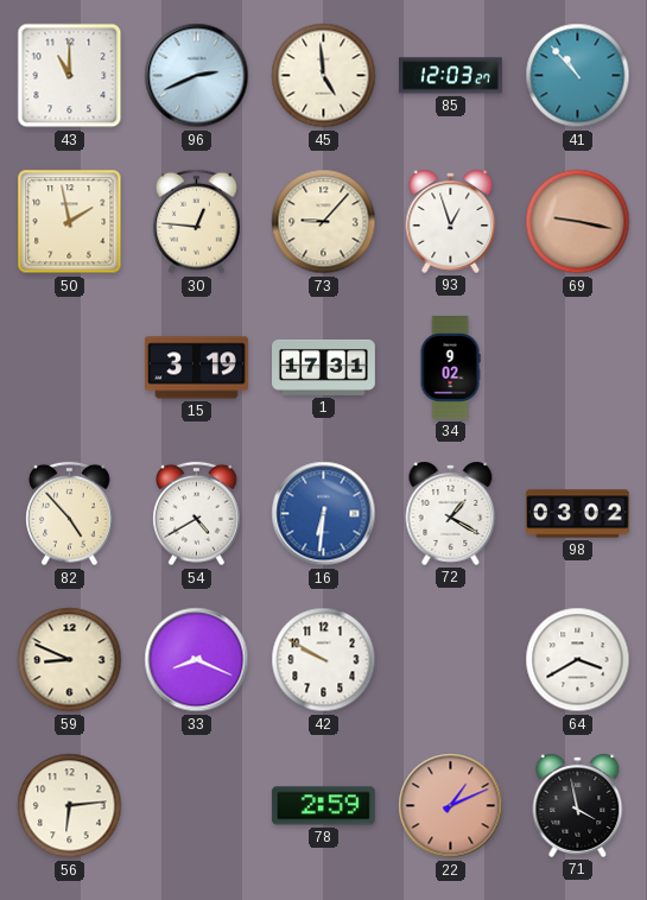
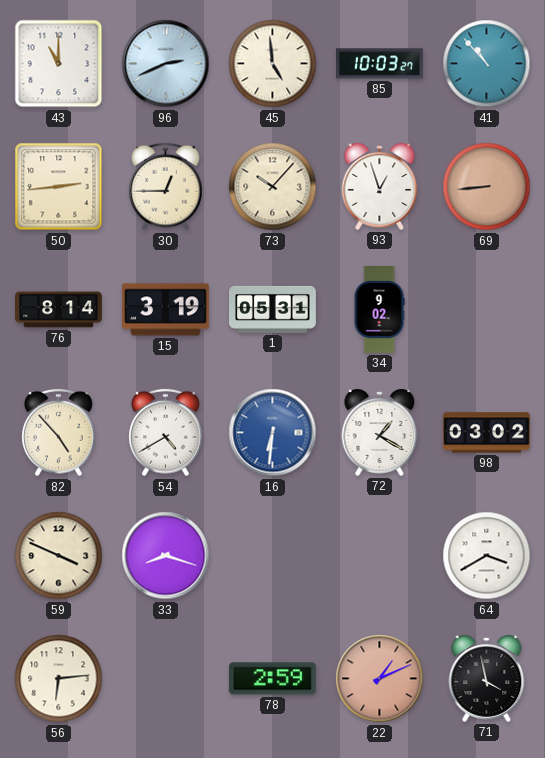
85: 12:03 -> 10:03
50: 1:58 -> 2:44
30: 12:46 -> 12:45
73: 9:07 -> 10:07
69: 9:17 -> 8:44
76: none -> 8:14
1: 17:31 -> 05:31
59: 8:49 -> 3:49
33: 8:19 -> 8:18
42: 9:50 -> none
